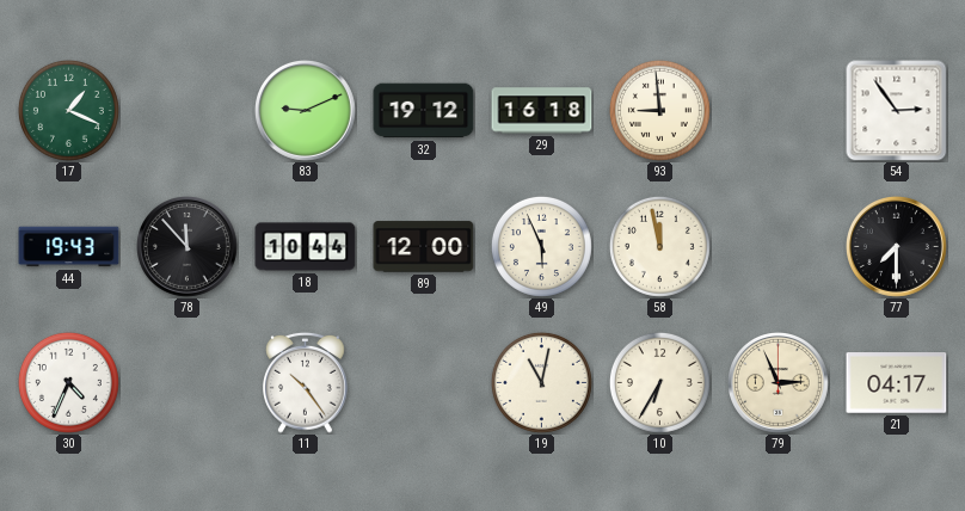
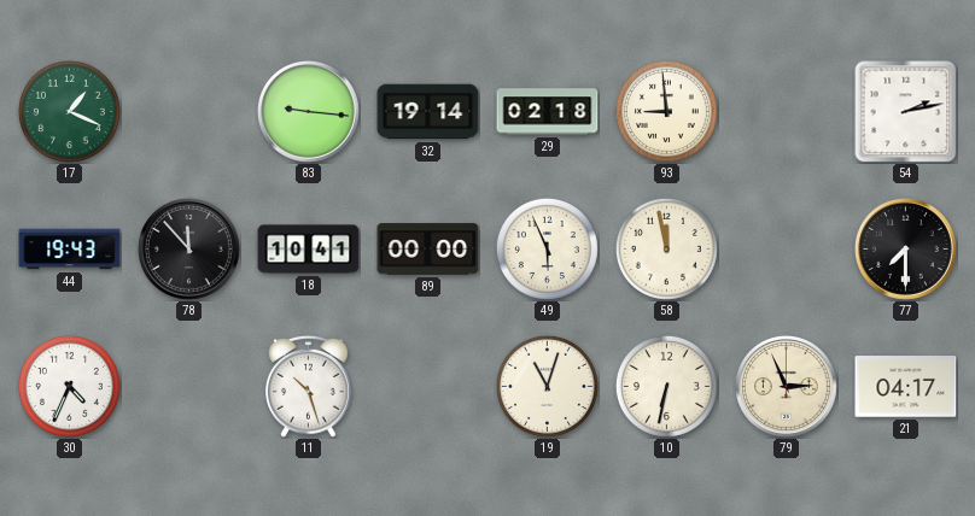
83: 9:11 -> 9:16
32: 19:12 -> 19:14
29: 16:18 -> 02:18
54: 2:54 -> 2:13
18: 10:44 -> 10:41
89: 12:00 -> 00:00
11: 10:24 -> 10:27
19: 11:02 -> 11:03
10: 6:35 -> 6:32
